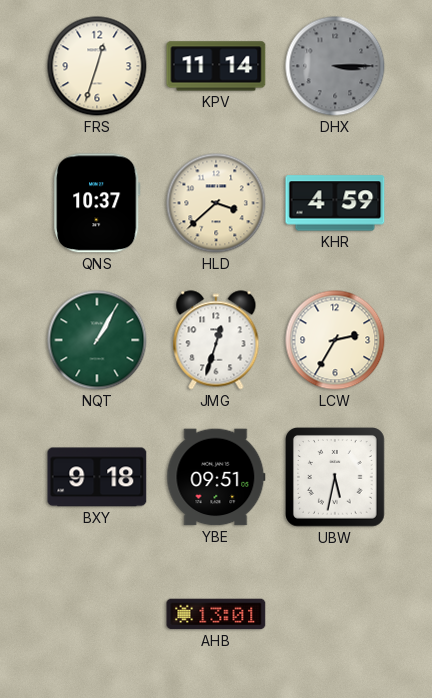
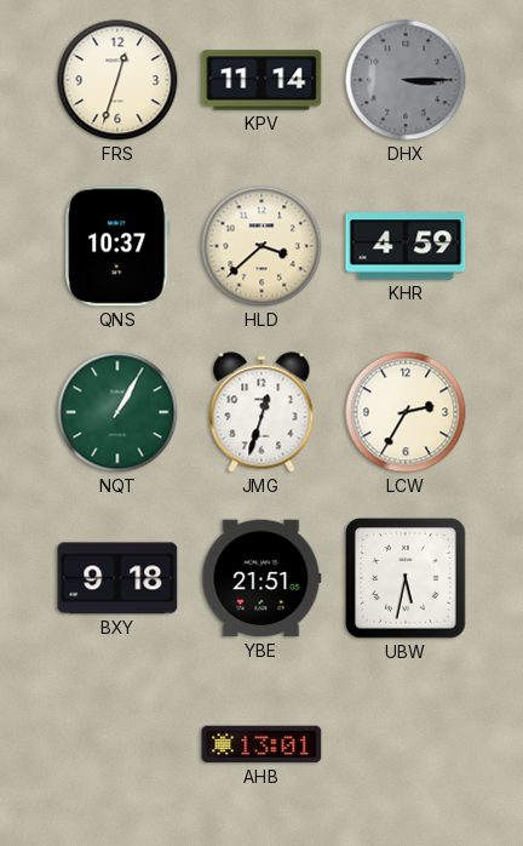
YBE: 09:51 -> 21:51
